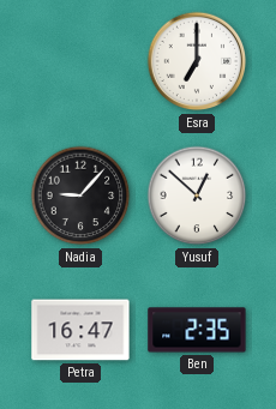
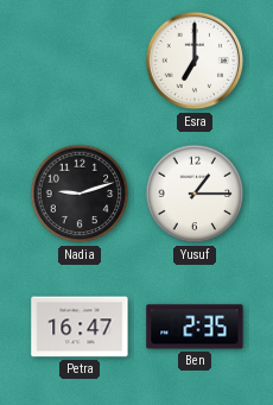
Nadia: 9:07 -> 9:12
Yusuf: 12:52 -> 1:15
